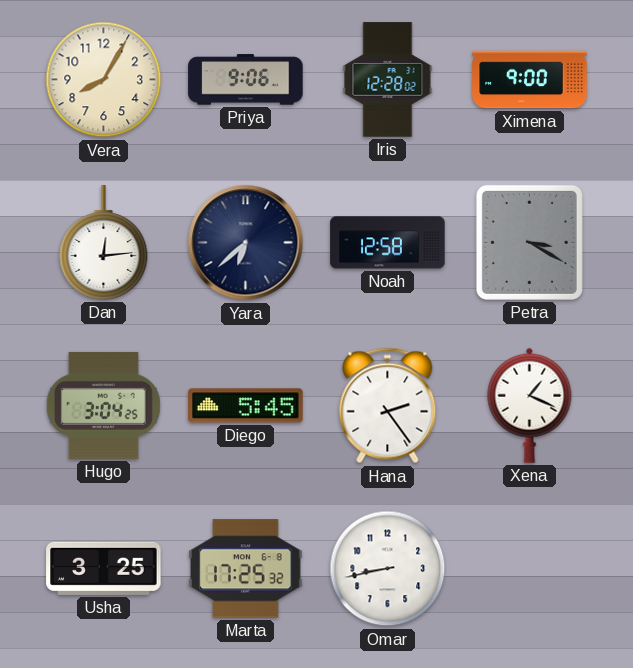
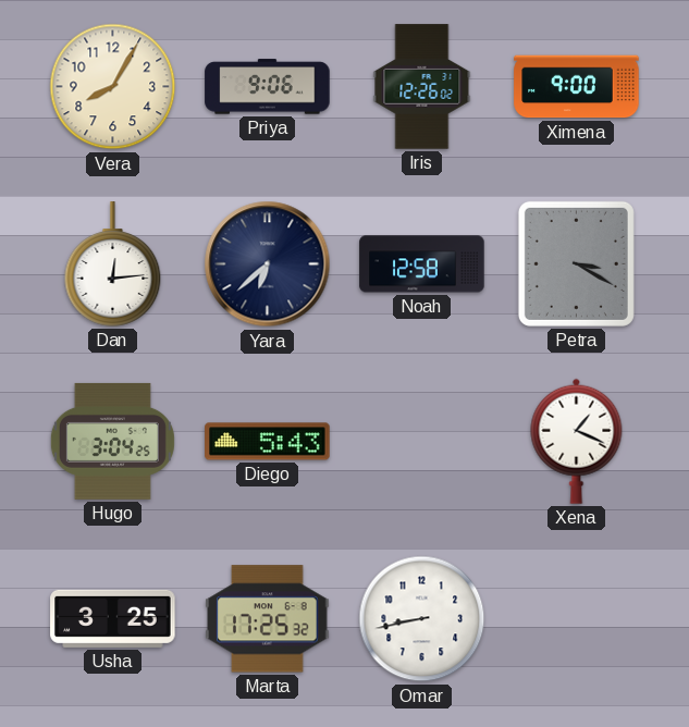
Iris: 12:28 -> 12:26
Diego: 5:45 -> 5:43
Hana: 2:24 -> none
